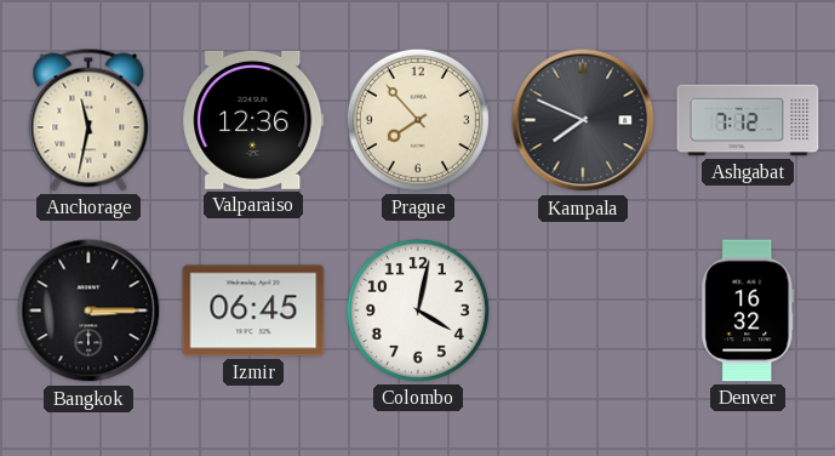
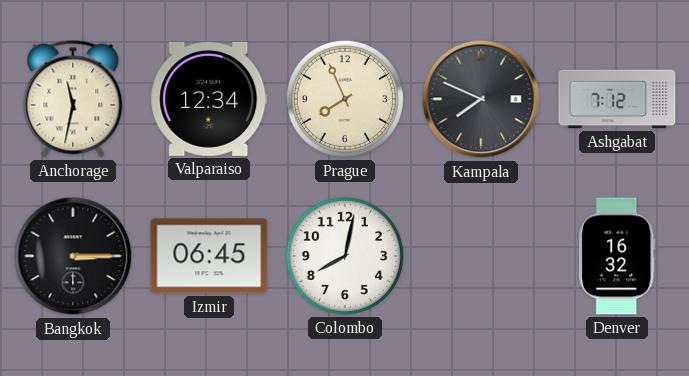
Valparaiso: 12:36 -> 12:34
Prague: 7:53 -> 7:56
Colombo: 4:02 -> 8:02
